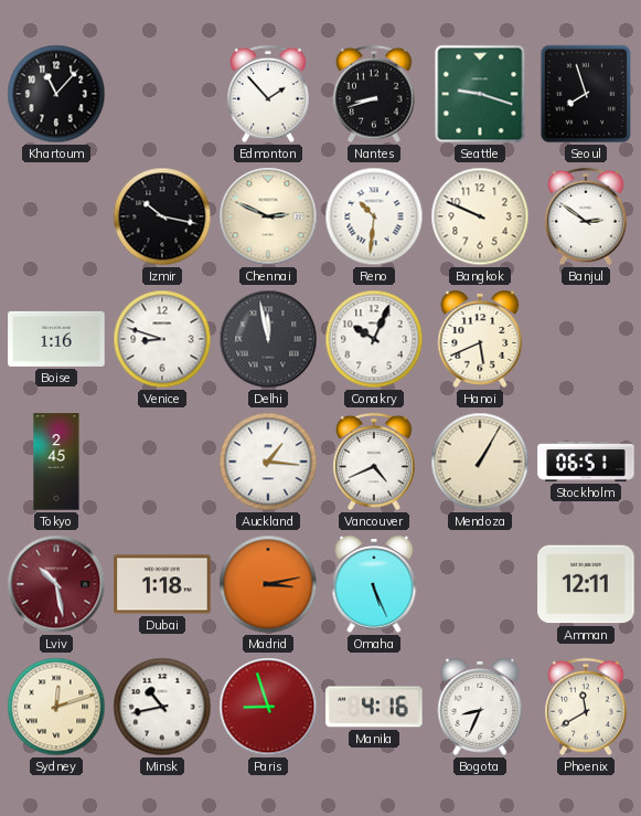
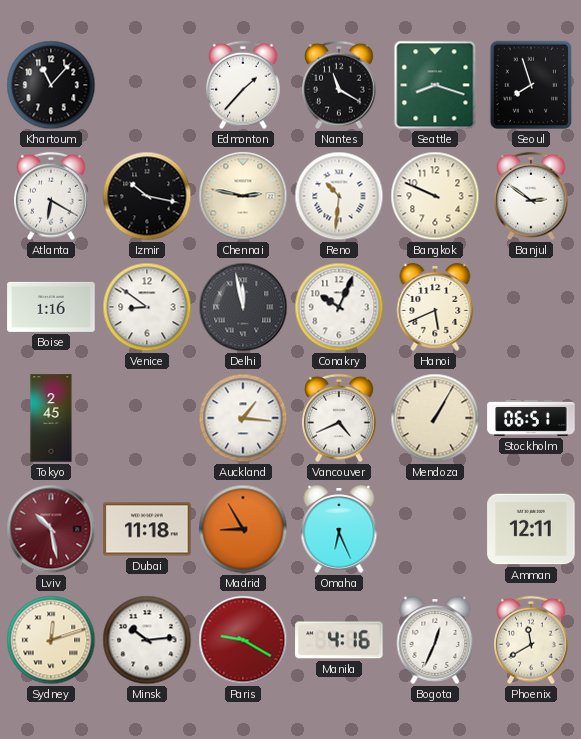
Edmonton: 1:53 -> 1:37
Nantes: 8:42 -> 11:20
Seattle: 9:18 -> 8:18
Atlanta: none -> 6:20
Chennai: 2:49 -> 2:47
Venice: 8:48 -> 8:51
Dubai: 1:18 -> 11:18
Madrid: 3:13 -> 8:55
Omaha: 5:26 -> 6:26
Minsk: 10:43 -> 10:14
Paris: 8:57 -> 9:20
Bogota: 8:34 -> 12:34
